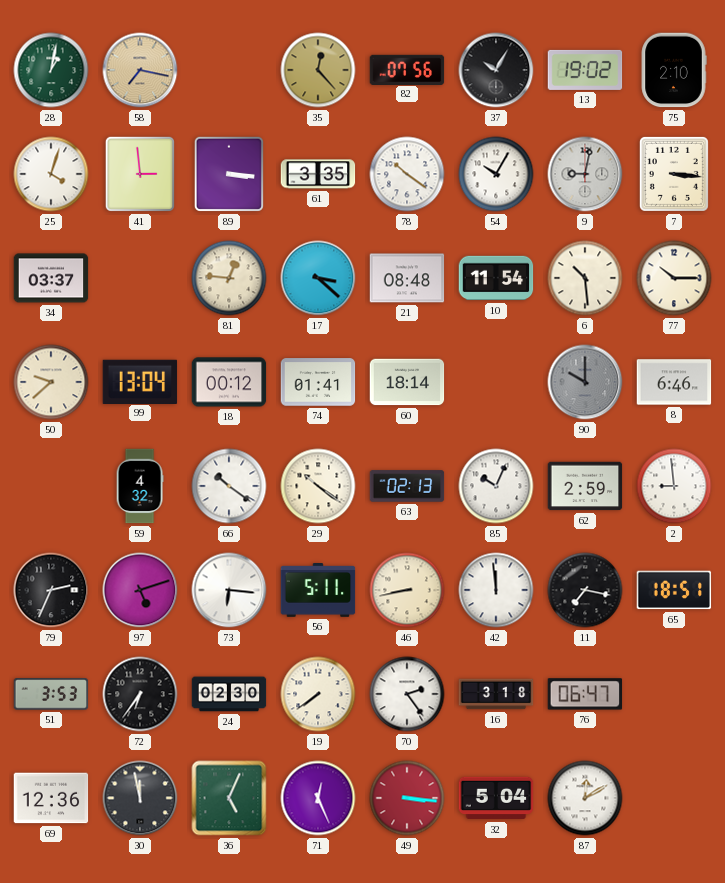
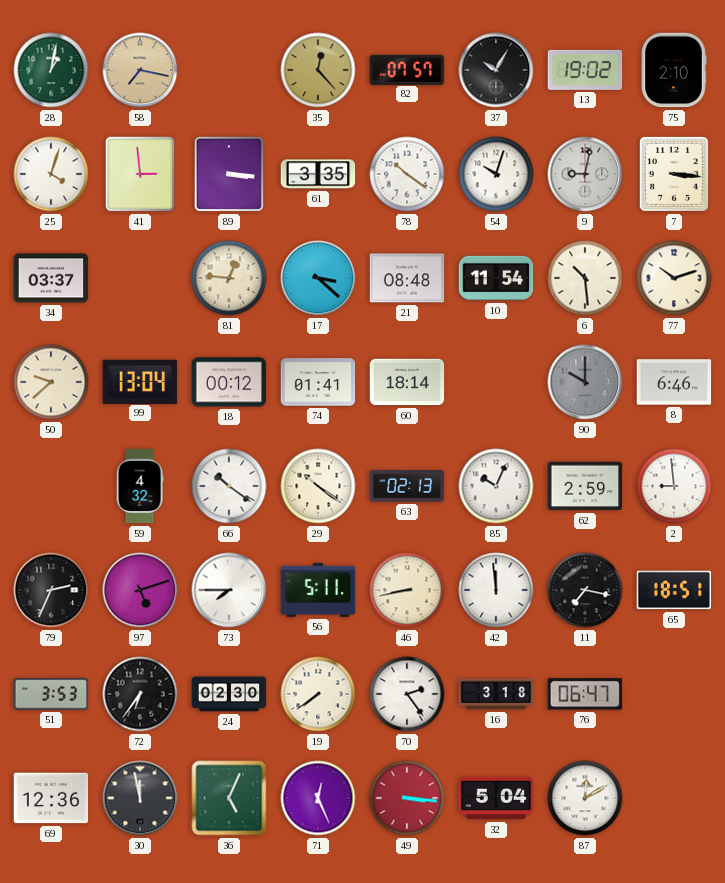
82: 07:56 -> 07:57
54: 10:05 -> 10:03
77: 10:15 -> 10:12
73: 6:16 -> 7:45
